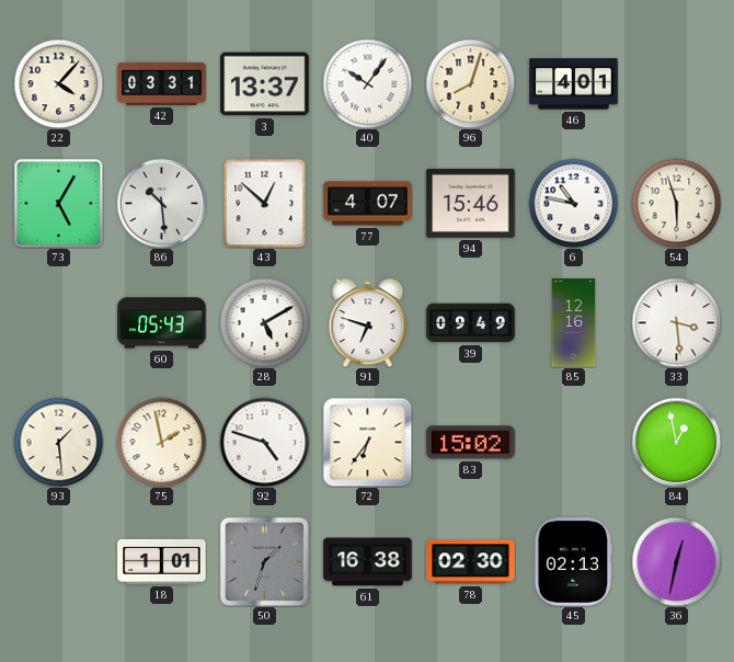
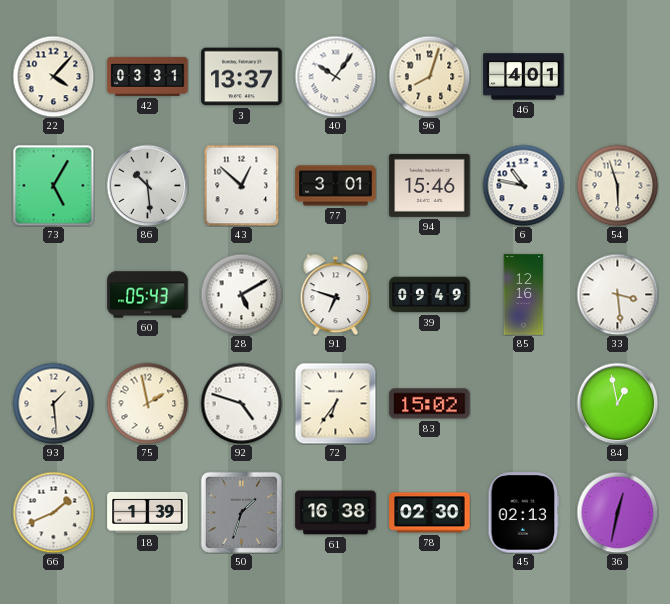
77: 4:07 -> 3:01
66: none -> 1:41
18: 1:01 -> 1:39
